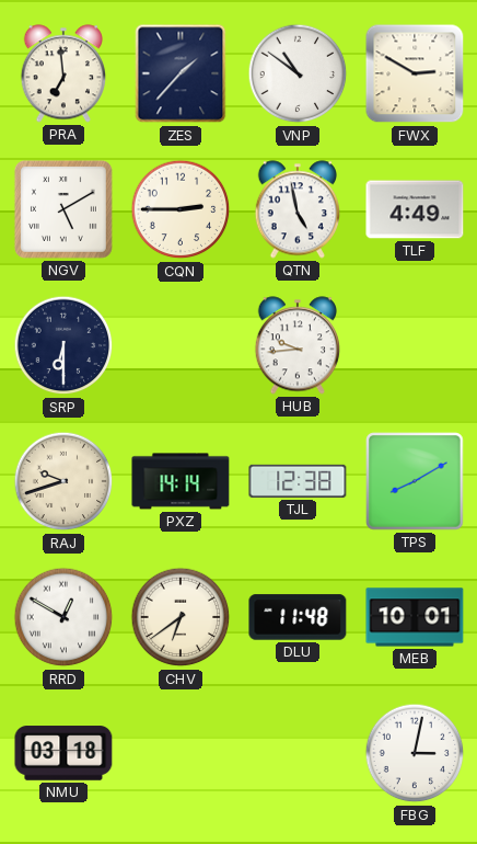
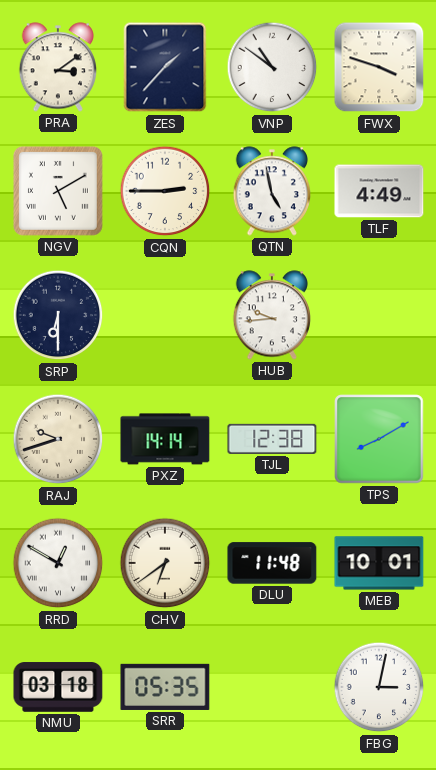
PRA: 6:59 -> 3:09
FWX: 2:50 -> 3:48
SRR: none -> 05:35
